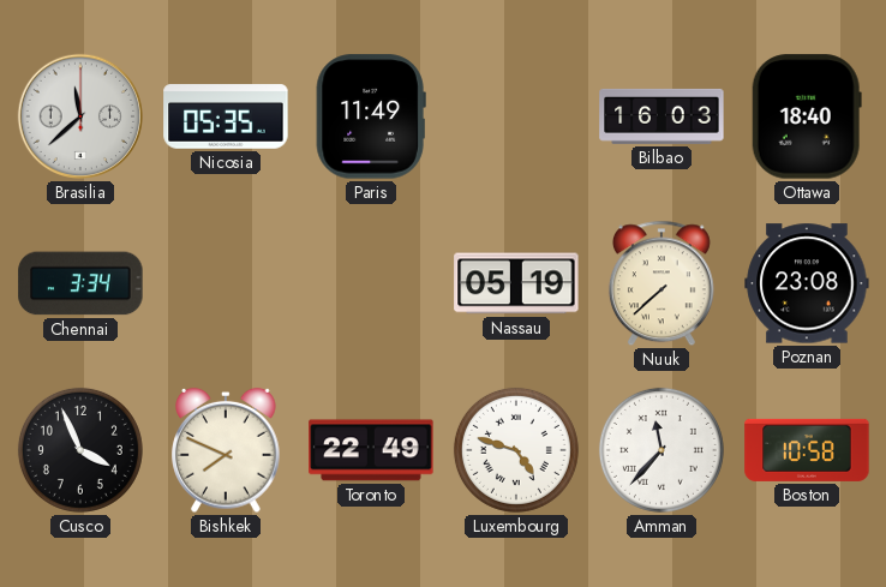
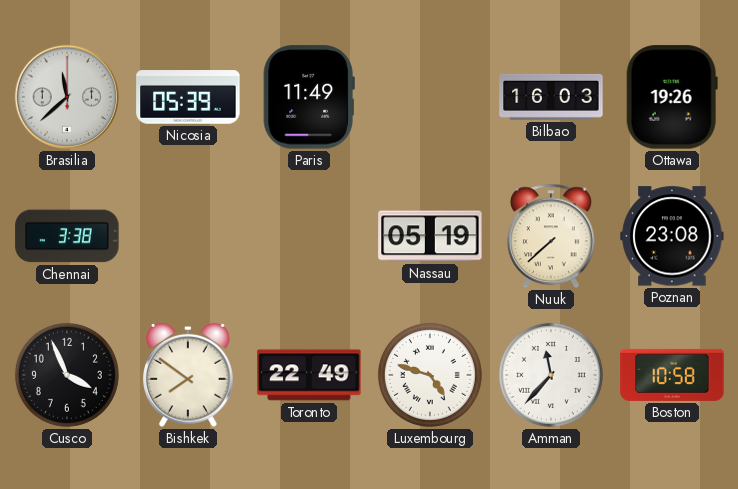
Nicosia: 05:35 -> 05:39
Ottawa: 18:40 -> 19:26
Chennai: 3:34 -> 3:38
Bishkek: 7:49 -> 7:51
